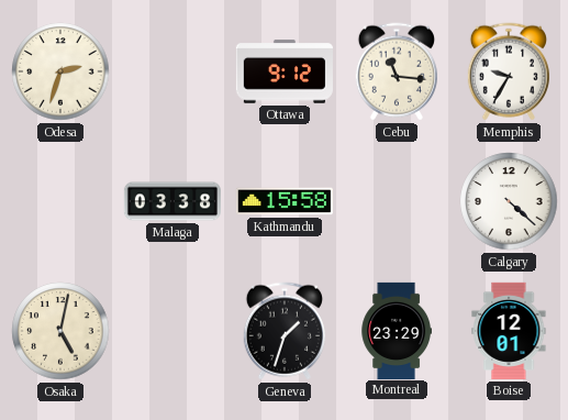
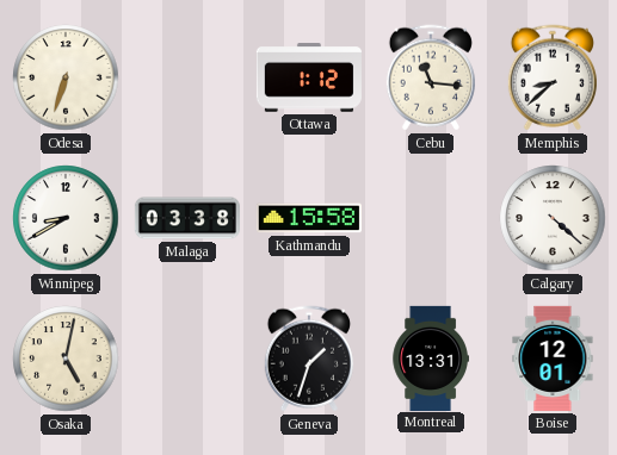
Odesa: 2:33 -> 6:33
Ottawa: 9:12 -> 1:12
Memphis: 9:35 -> 8:38
Winnipeg: none -> 8:40
Montreal: 23:29 -> 13:31
